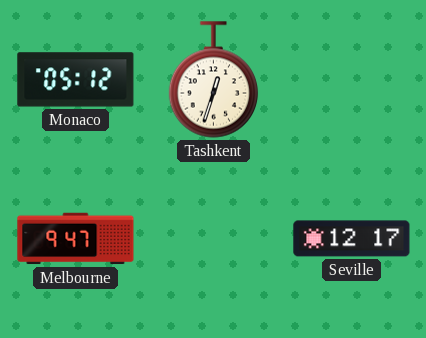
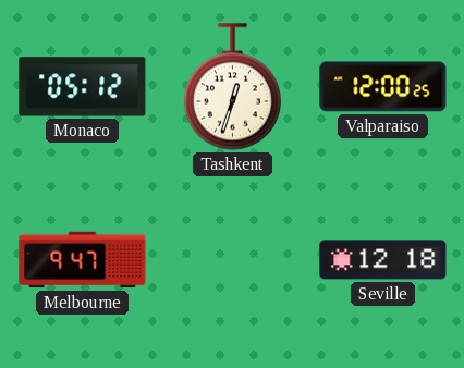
Valparaiso: none -> 12:00
Seville: 12:17 -> 12:18
